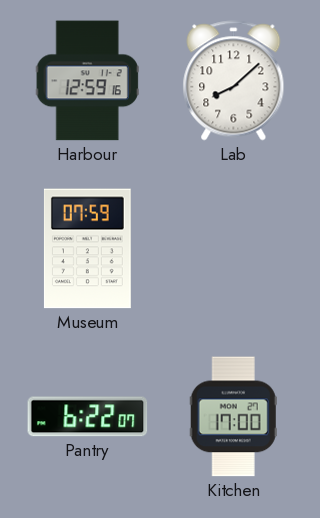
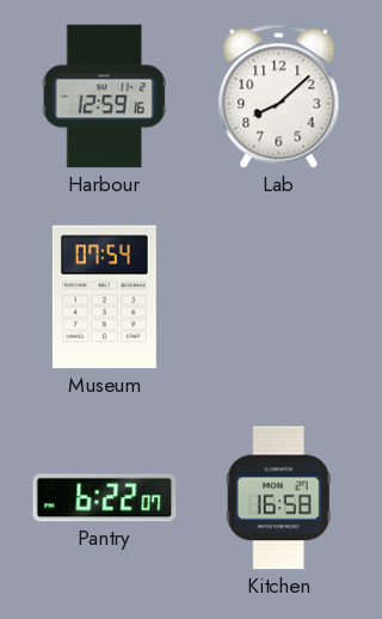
Museum: 07:59 -> 07:54
Kitchen: 17:00 -> 16:58
